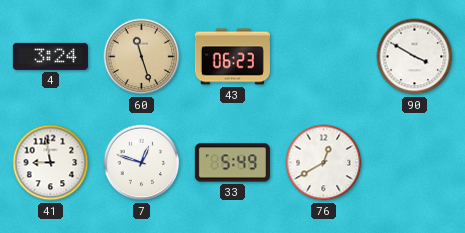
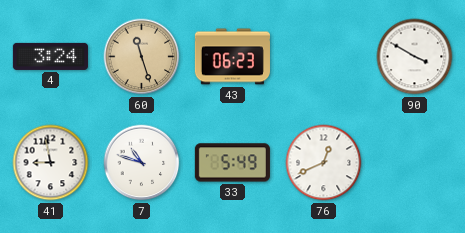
7: 12:48 -> 10:48
76: 12:40 -> 12:41
